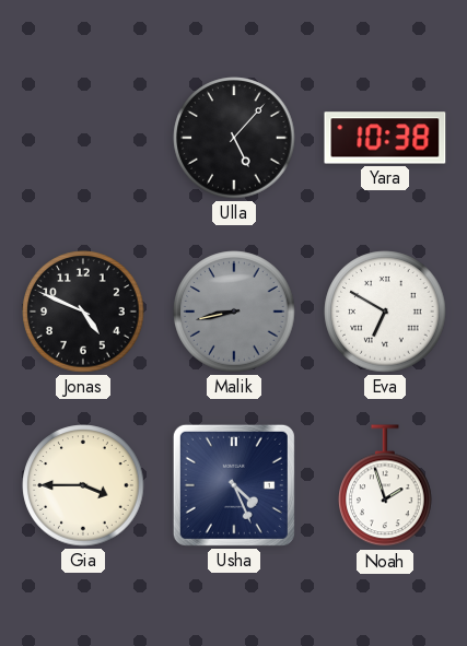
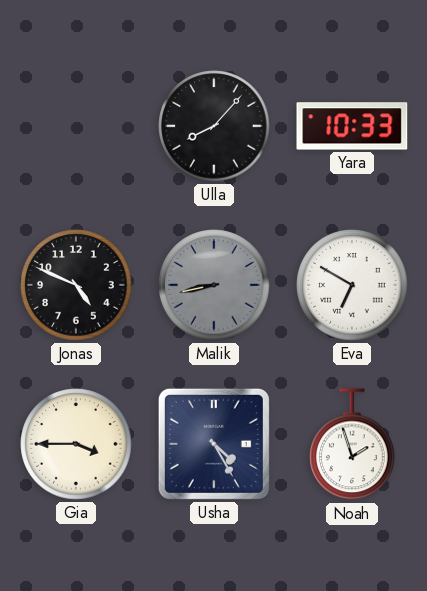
Ulla: 5:07 -> 8:07
Yara: 10:38 -> 10:33
Usha: 4:26 -> 4:25
